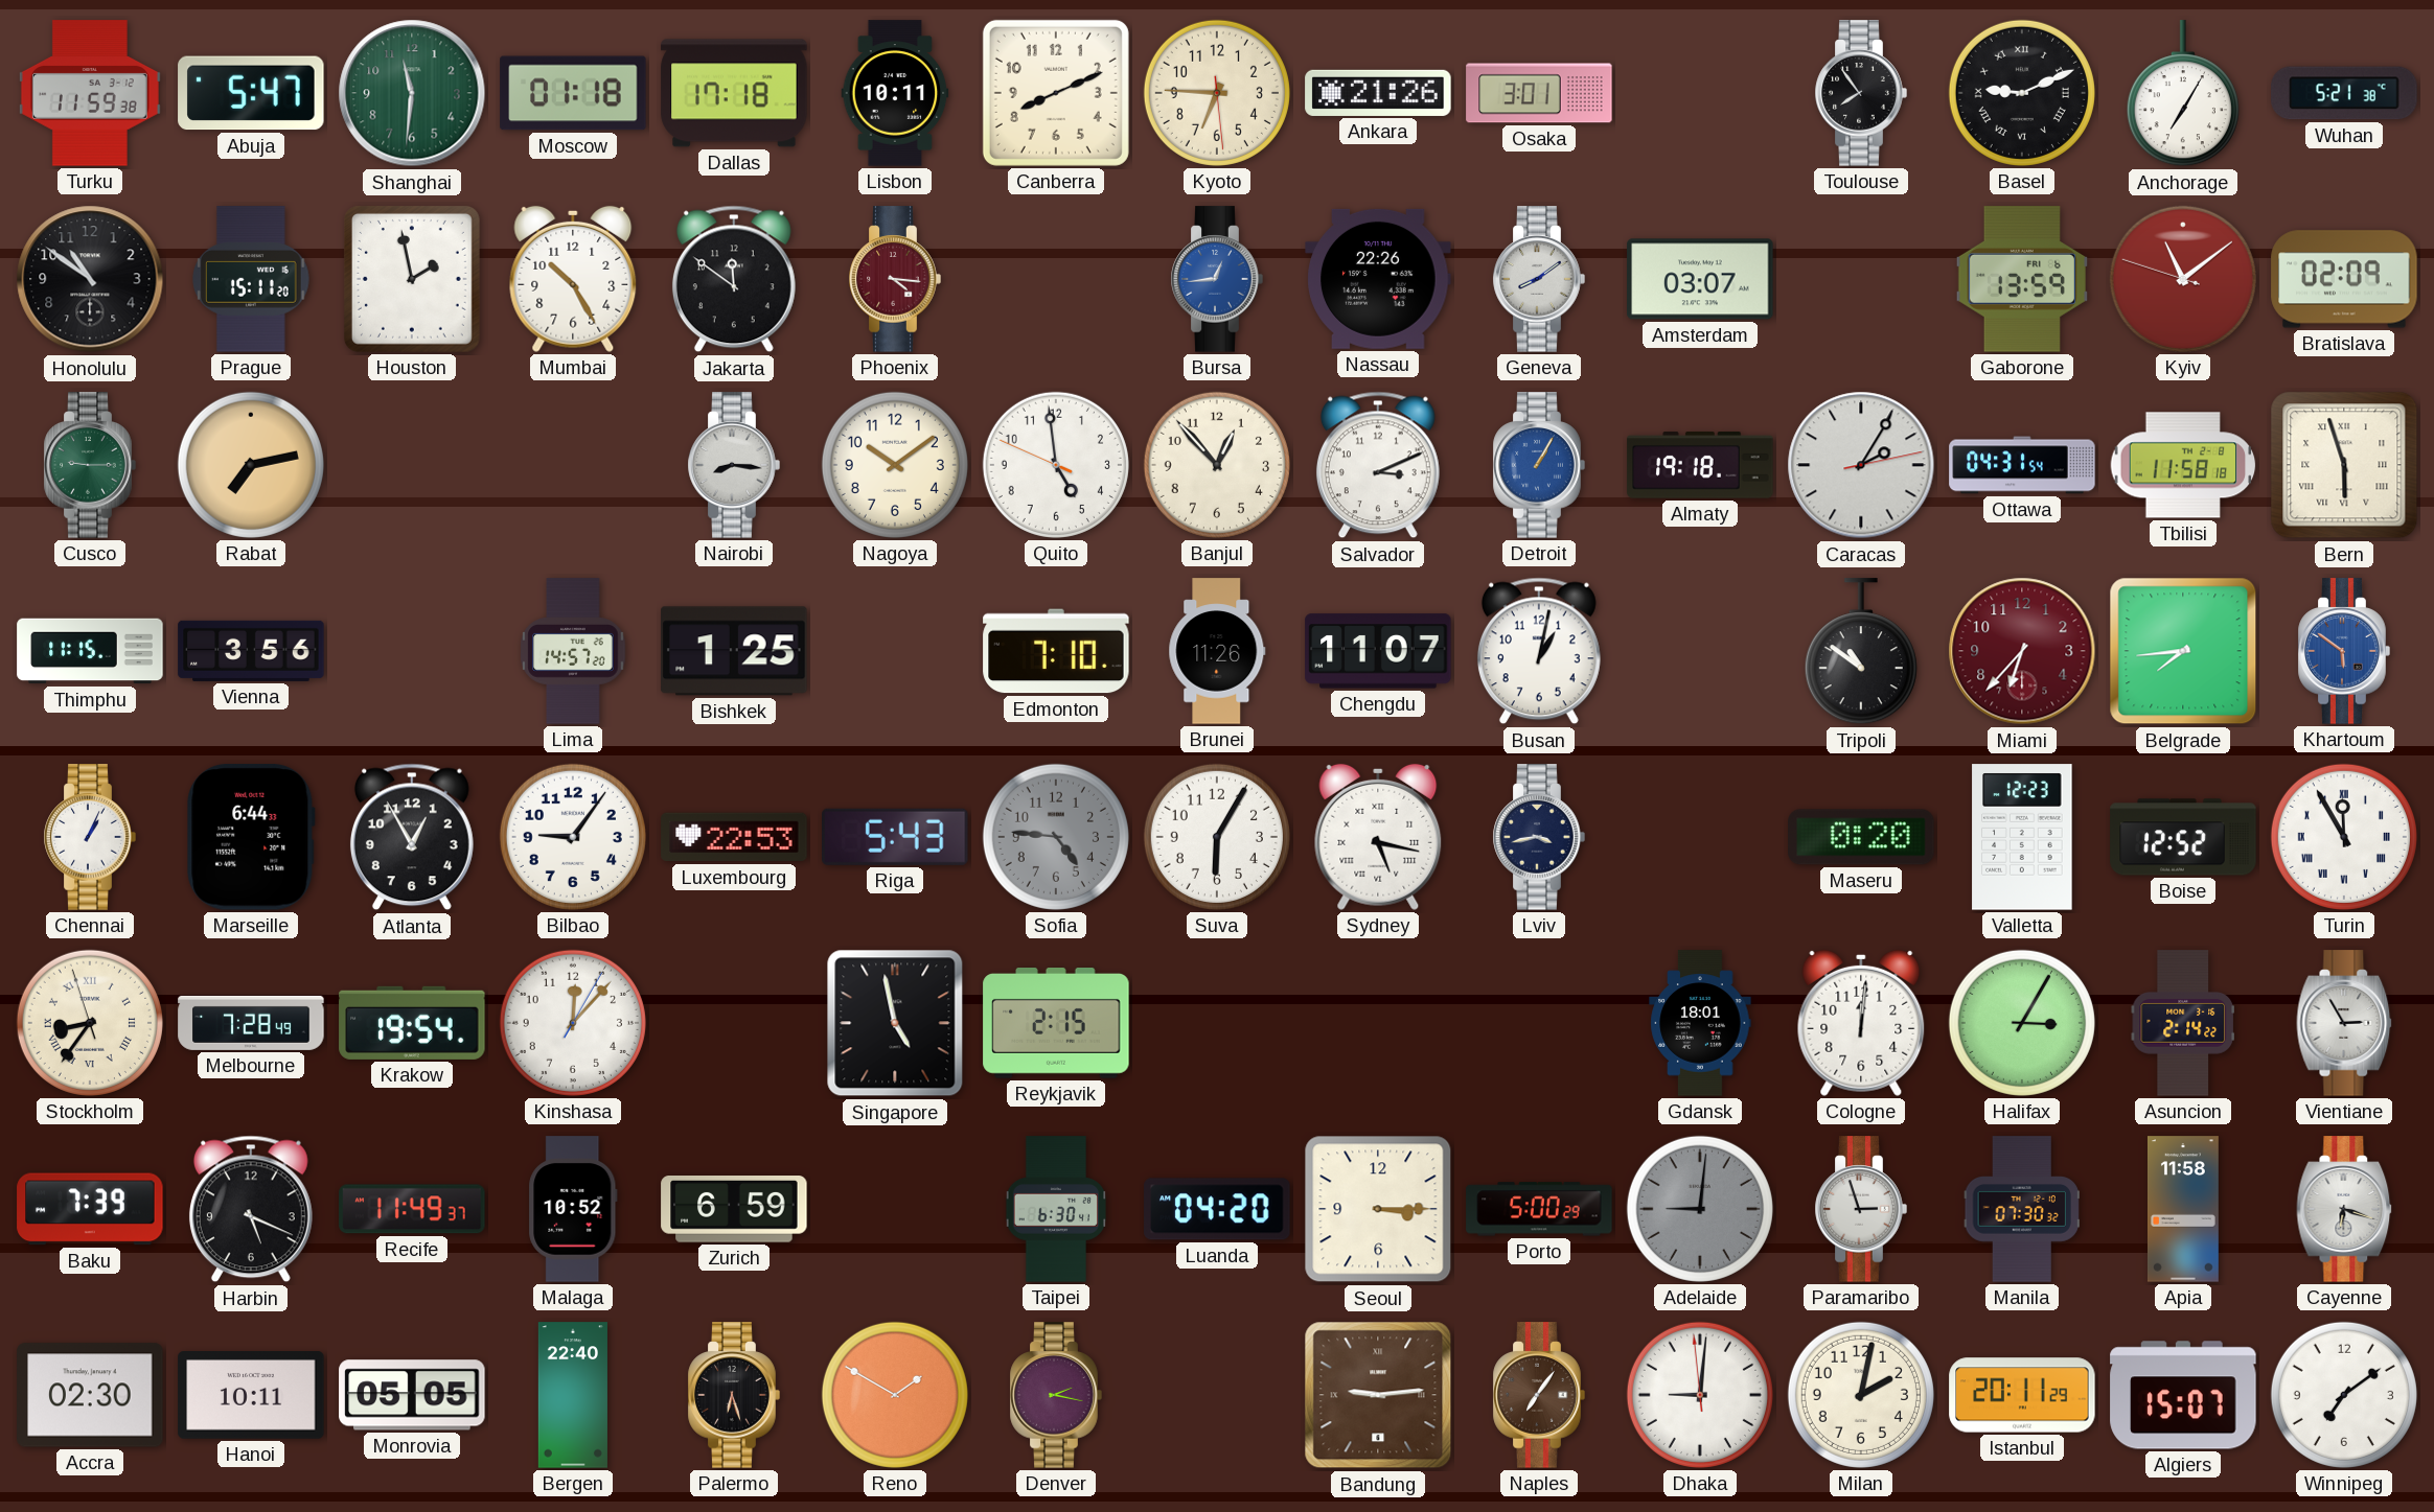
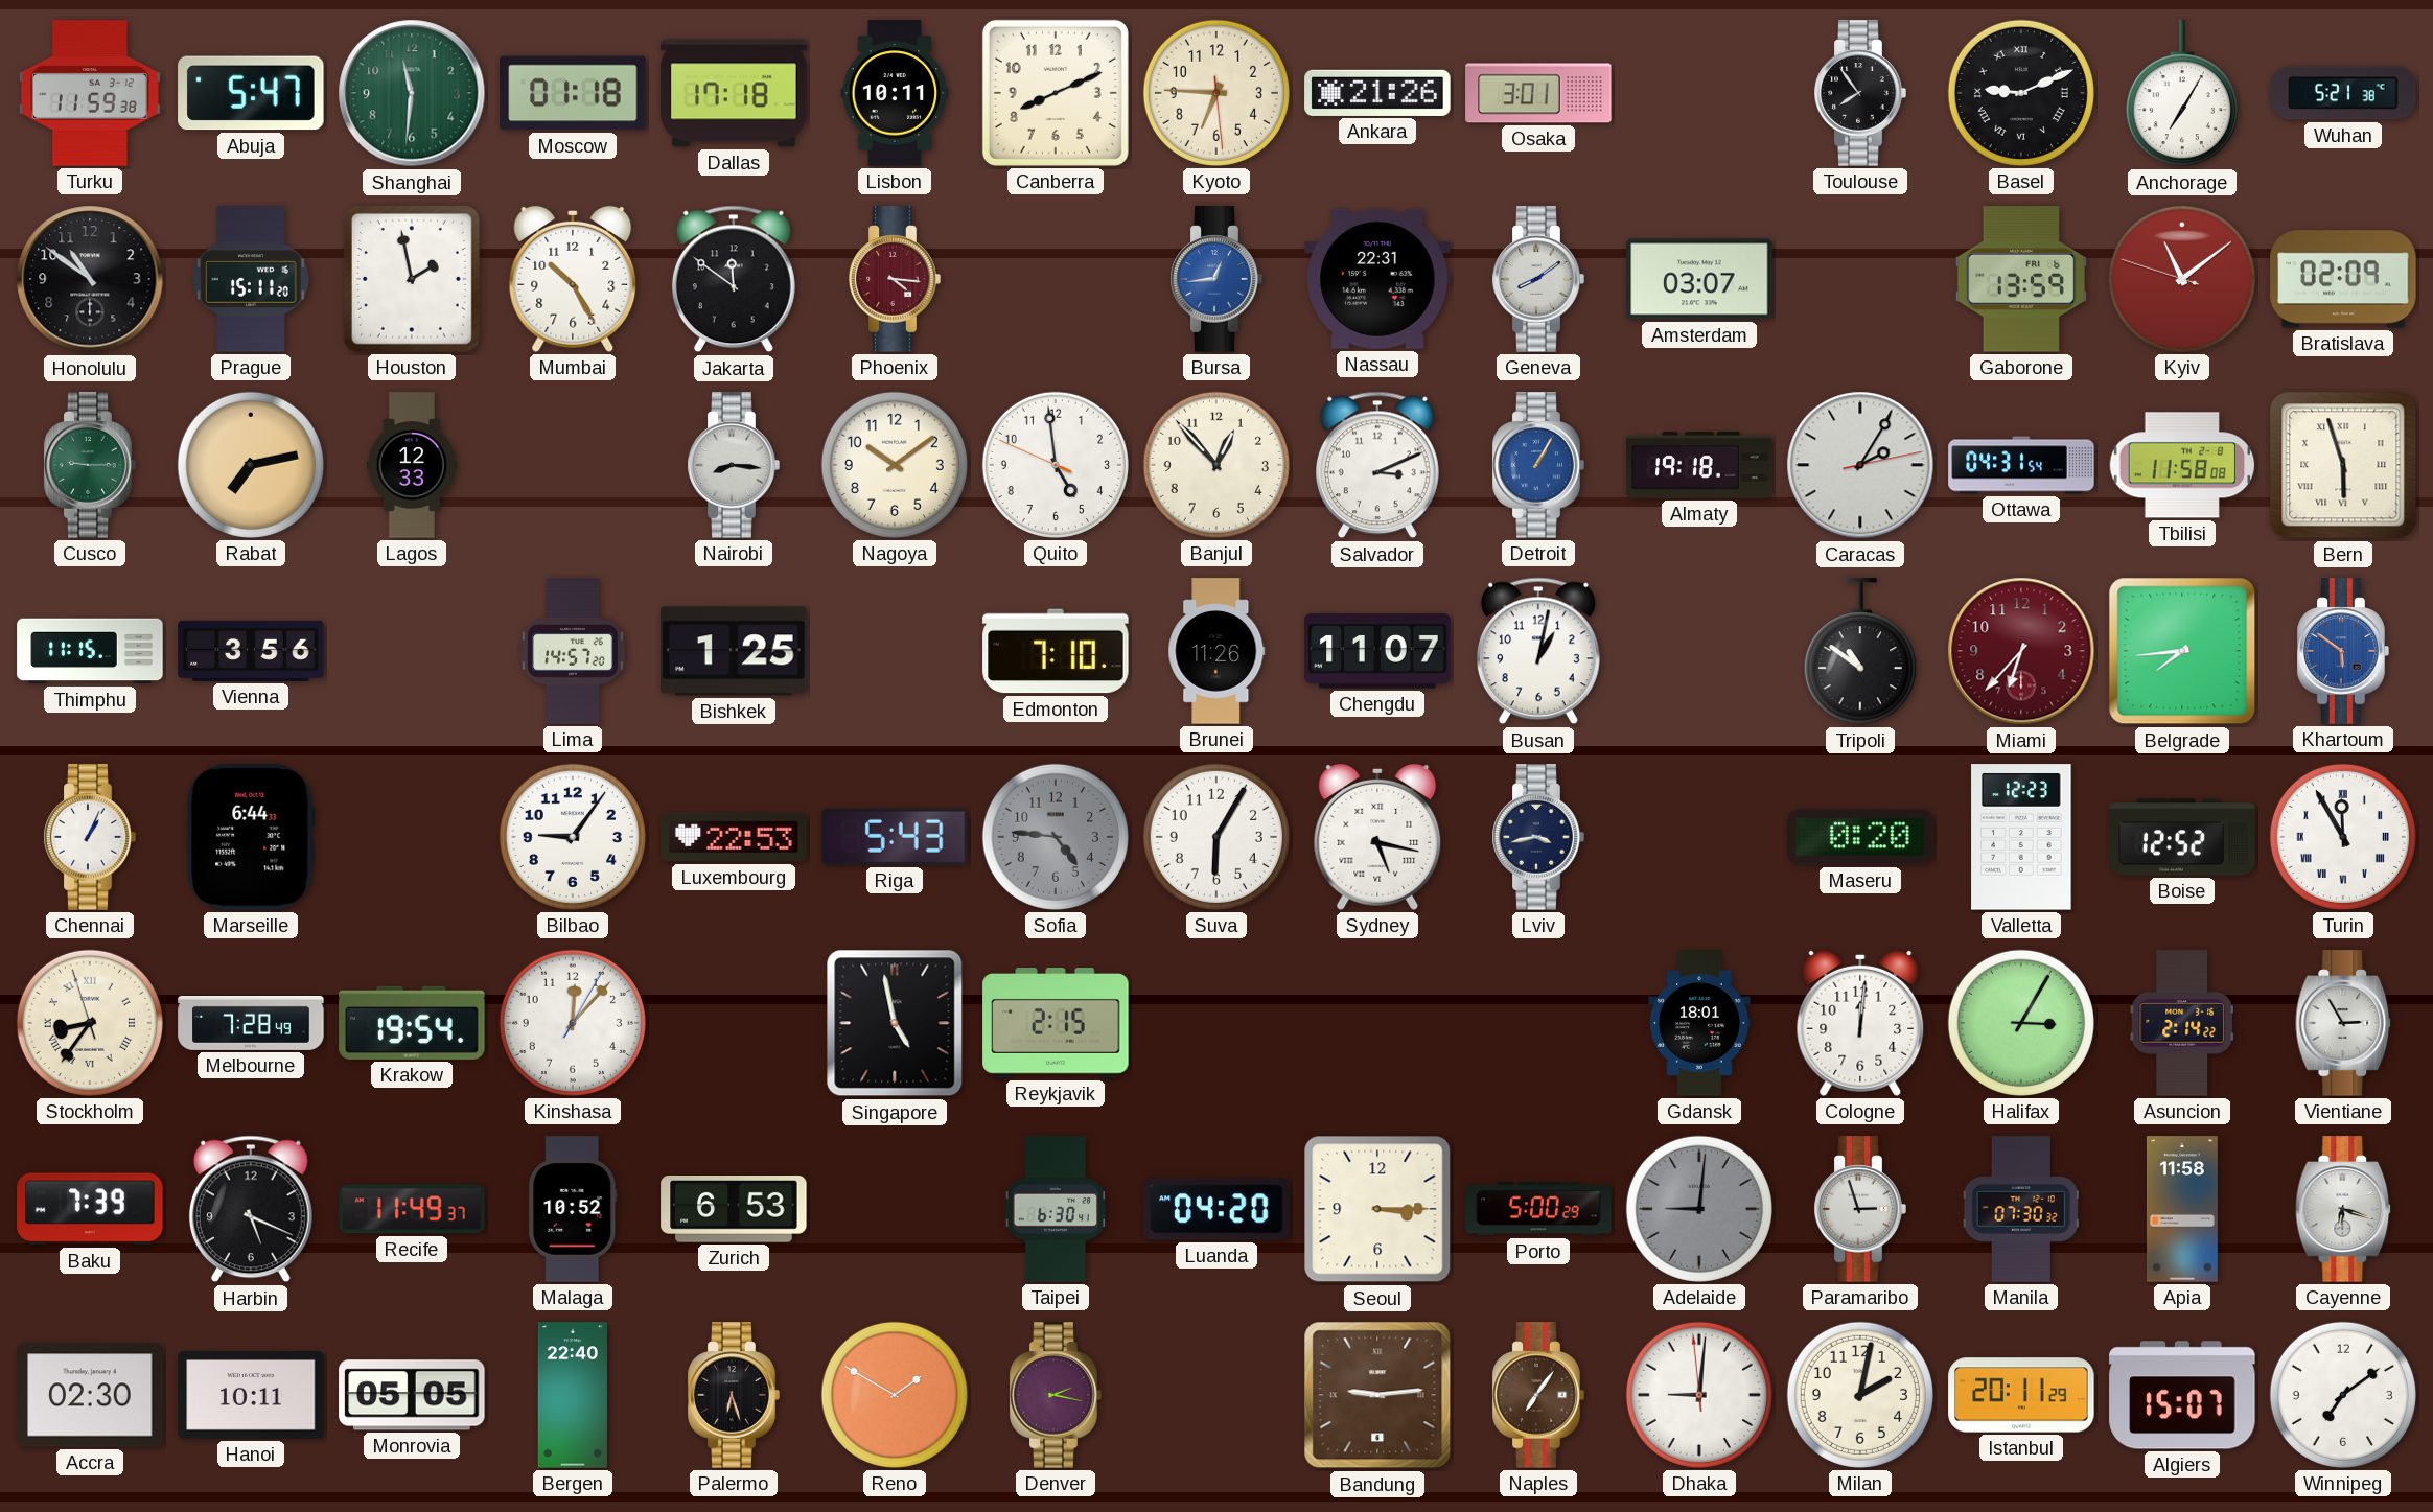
Nassau: 22:26 -> 22:31
Lagos: none -> 12:33
Tbilisi: 11:58:18 -> 11:58:08
Atlanta: 12:55 -> none
Zurich: 6:59 -> 6:53
